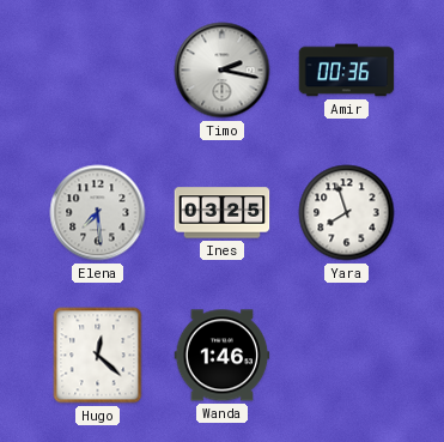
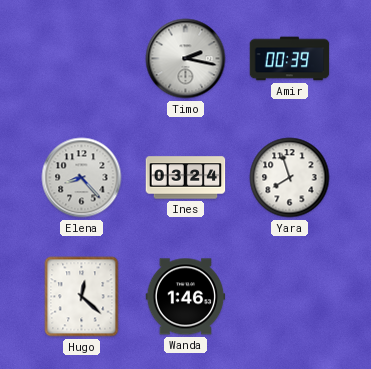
Amir: 00:36 -> 00:39
Elena: 7:29 -> 8:23
Ines: 03:25 -> 03:24
